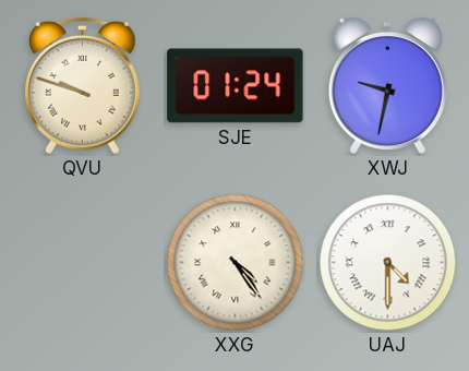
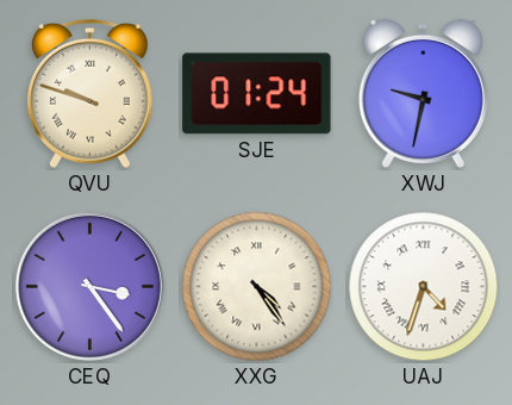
CEQ: none -> 3:24
UAJ: 4:30 -> 4:33
